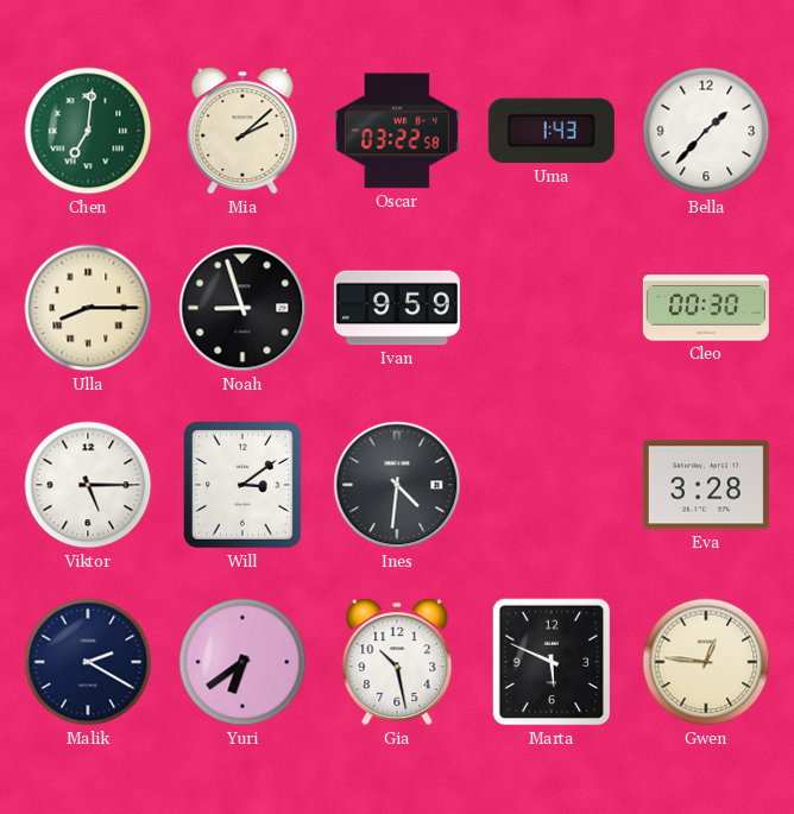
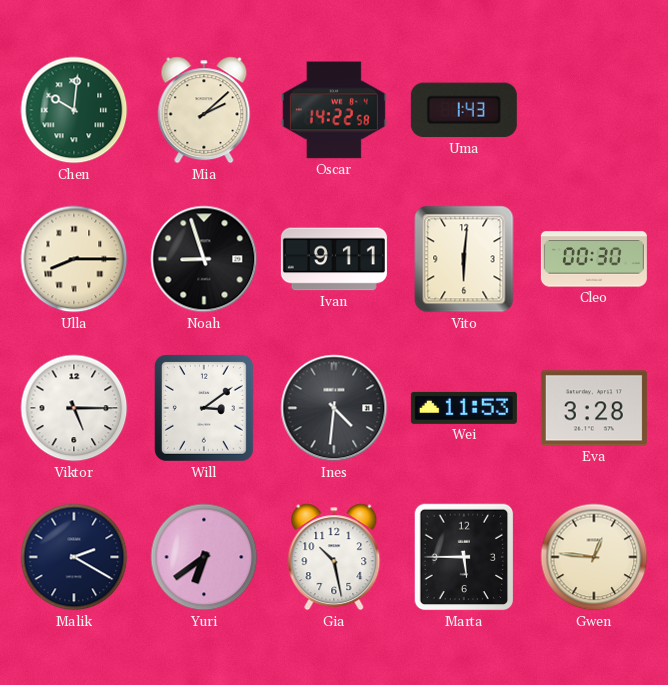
Chen: 7:01 -> 10:01
Oscar: 03:22 -> 14:22
Bella: 1:37 -> none
Ivan: 9:59 -> 9:11
Vito: none -> 6:01
Wei: none -> 11:53
Marta: 5:49 -> 5:45
